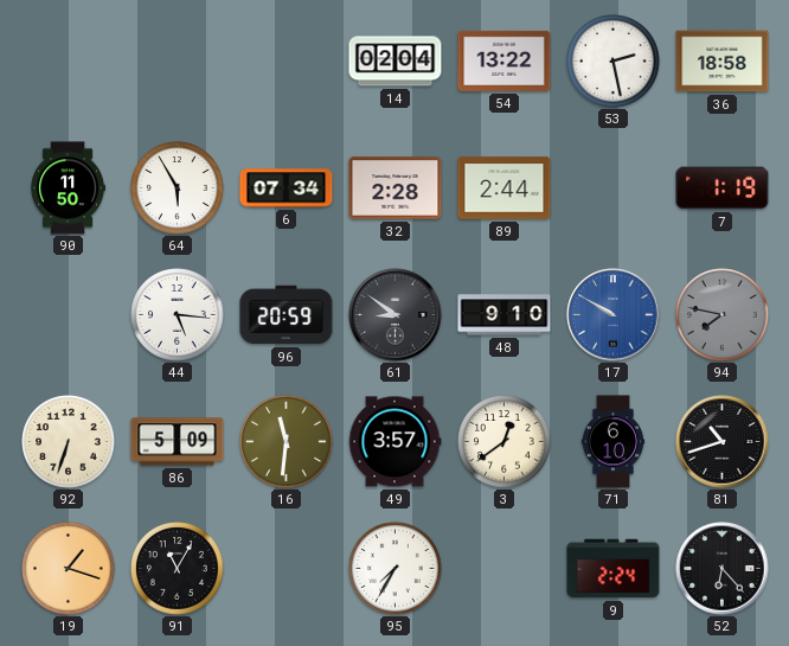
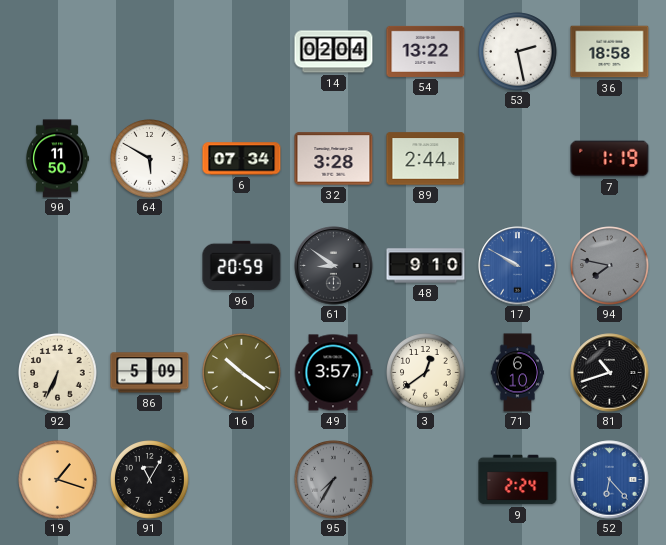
64: 5:55 -> 5:50
32: 2:28 -> 3:28
44: 5:16 -> none
92: 6:33 -> 6:34
16: 11:31 -> 10:21
95 dial: white -> grey
52 dial: black -> blue
